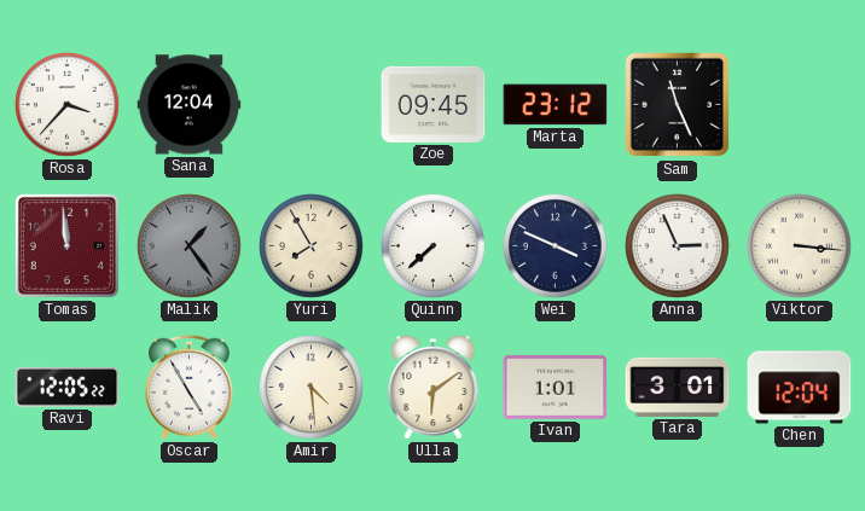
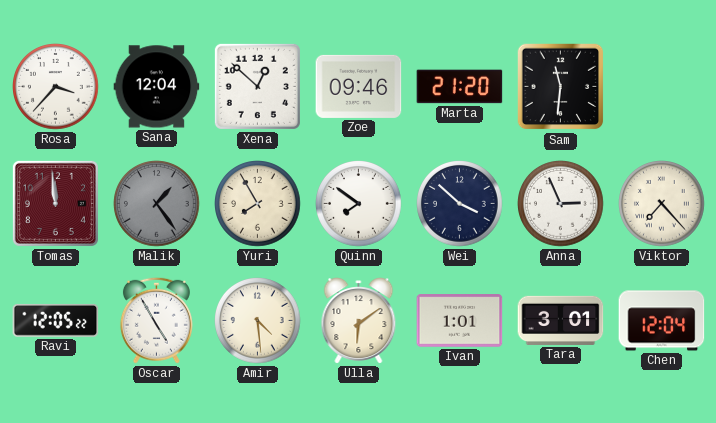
Xena: none -> 12:52
Zoe: 09:45 -> 09:46
Marta: 23:12 -> 21:20
Sam: 11:26 -> 11:31
Quinn: 7:38 -> 7:51
Wei: 3:49 -> 3:52
Viktor: 3:16 -> 7:23
